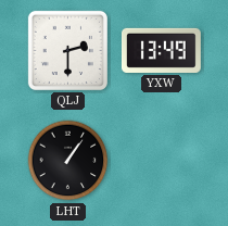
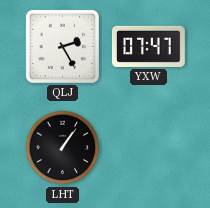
QLJ: 2:30 -> 2:25
YXW: 13:49 -> 07:47
